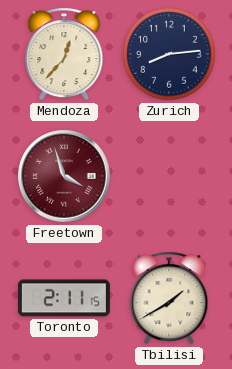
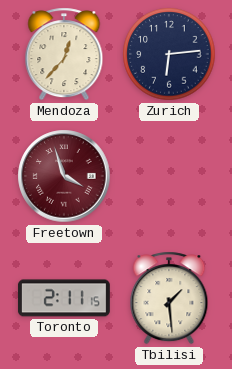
Zurich: 8:14 -> 6:14
Tbilisi: 1:40 -> 1:29
